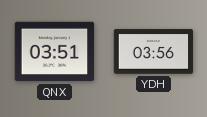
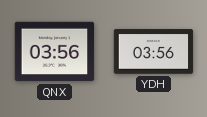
QNX: 03:51 -> 03:56
